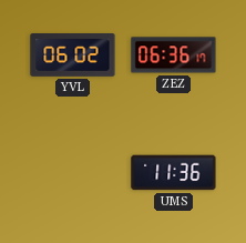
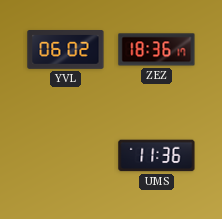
ZEZ: 06:36 -> 18:36
